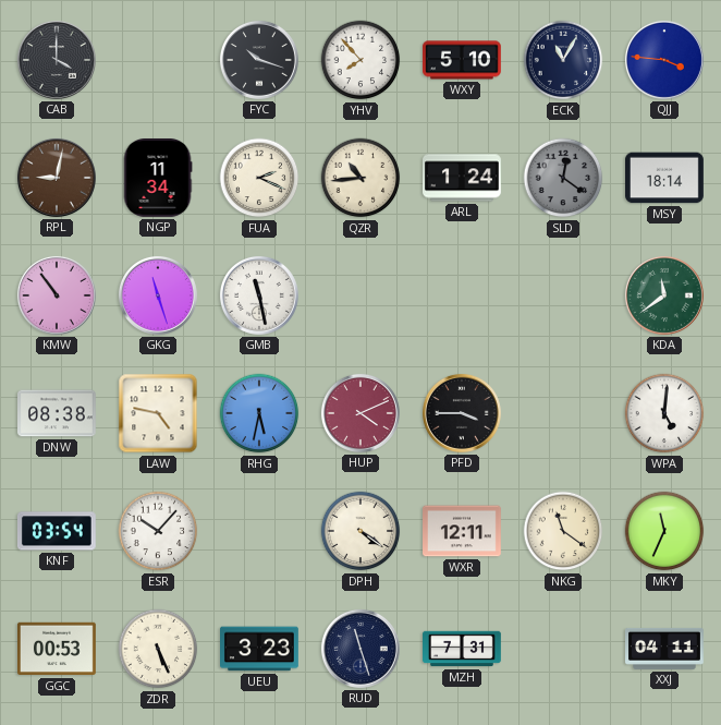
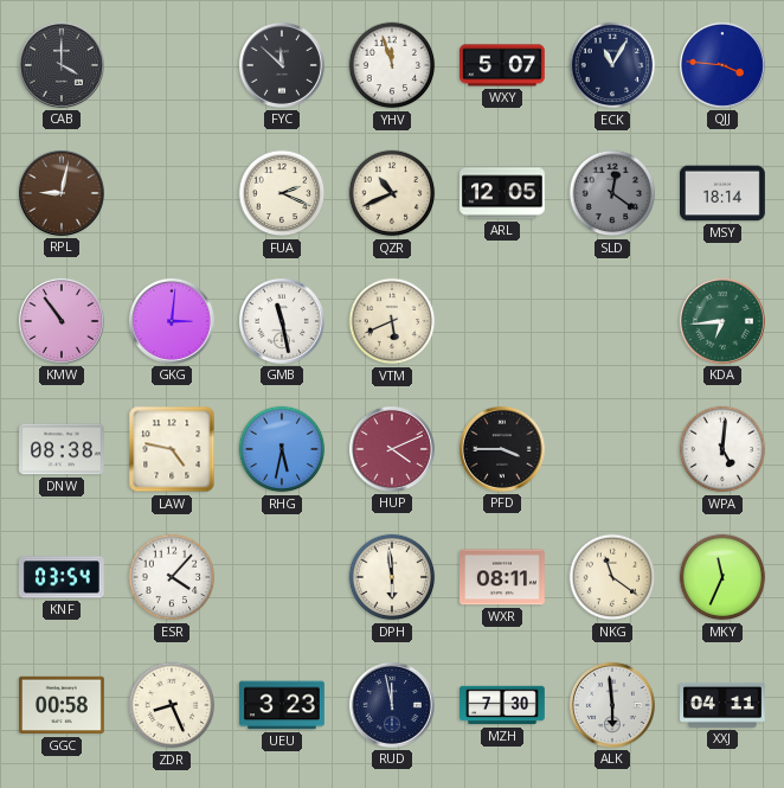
FYC: 10:18 -> 11:52
YHV: 7:53 -> 11:57
WXY: 5:10 -> 5:07
NGP: 11:34 -> none
QZR: 10:44 -> 10:41
ARL: 1:24 -> 12:05
GKG: 11:27 -> 3:01
VTM: none -> 5:41
KDA: 11:39 -> 6:44
ESR: 10:07 -> 4:07
DPH: 4:21 -> 5:59
WXR: 12:11 -> 08:11
GGC: 00:53 -> 00:58
ZDR: 5:26 -> 8:26
RUD: 11:27 -> 11:58
MZH: 7:31 -> 7:30
ALK: none -> 5:59
